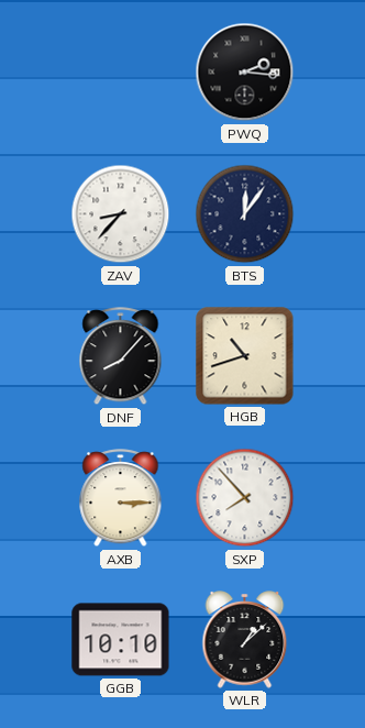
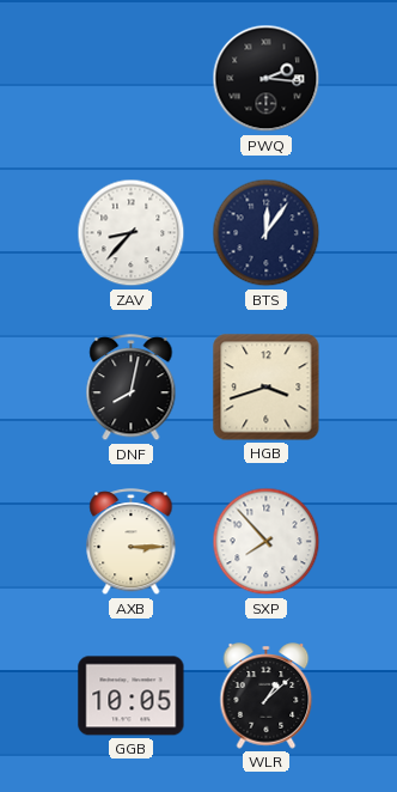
DNF: 8:07 -> 8:02
HGB: 10:42 -> 3:42
GGB: 10:10 -> 10:05
